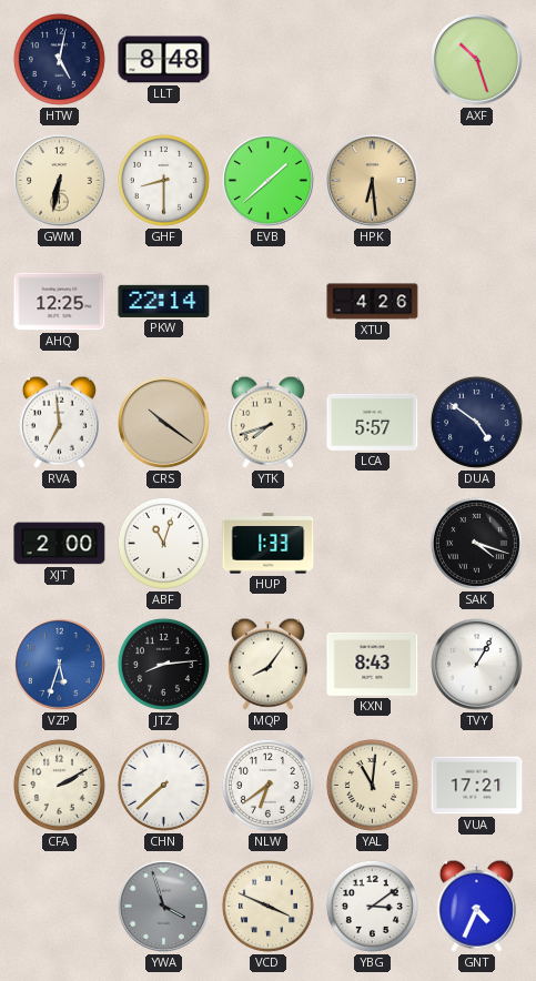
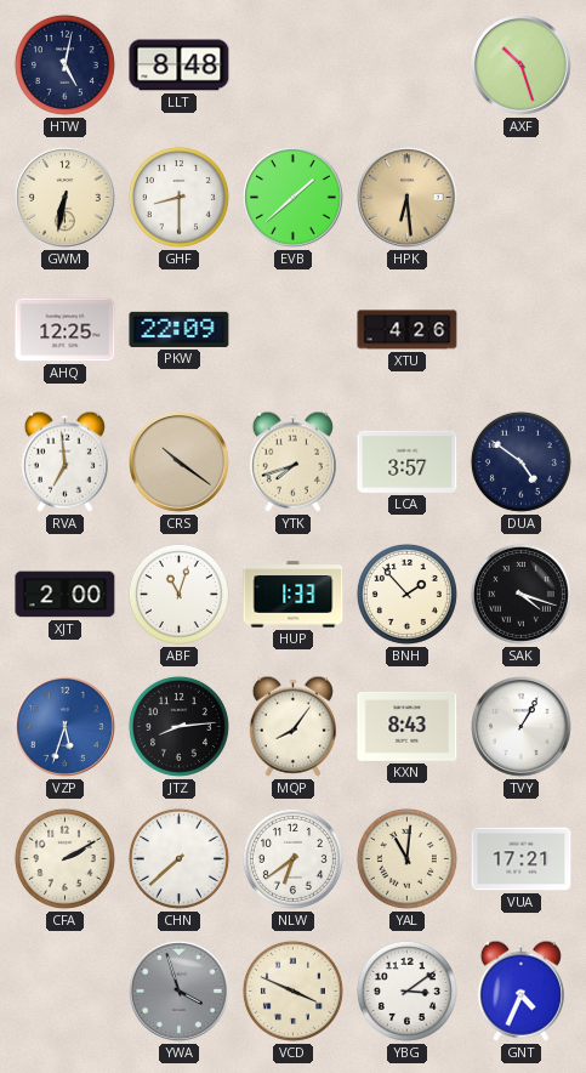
PKW: 22:14 -> 22:09
LCA: 5:57 -> 3:57
BNH: none -> 1:53
